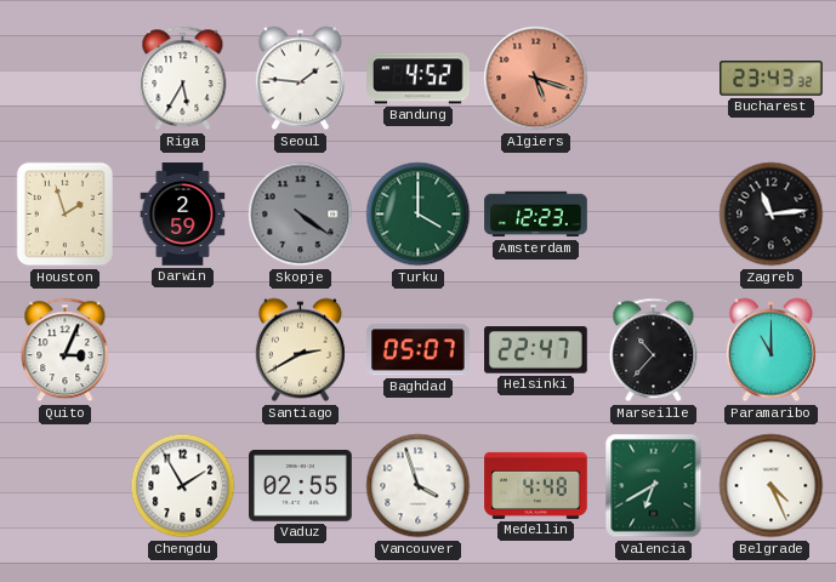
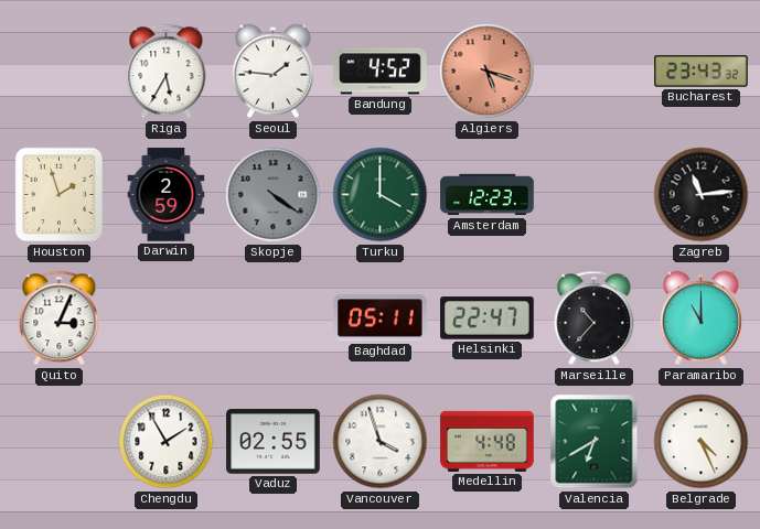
Santiago: 2:40 -> none
Baghdad: 05:07 -> 05:11
